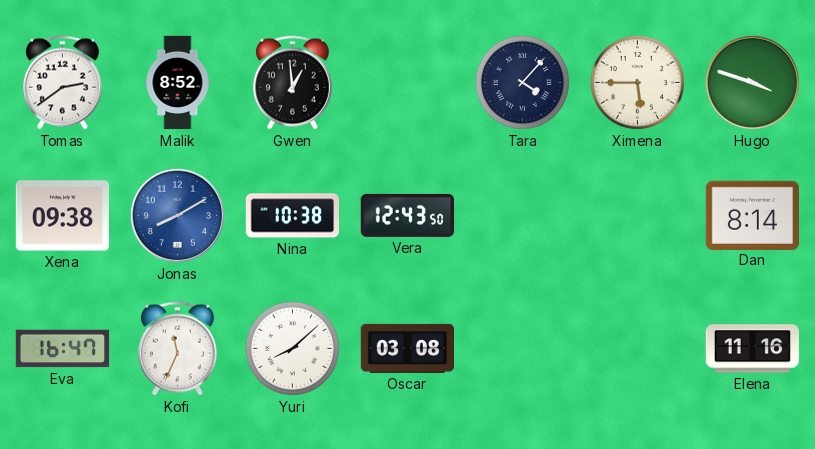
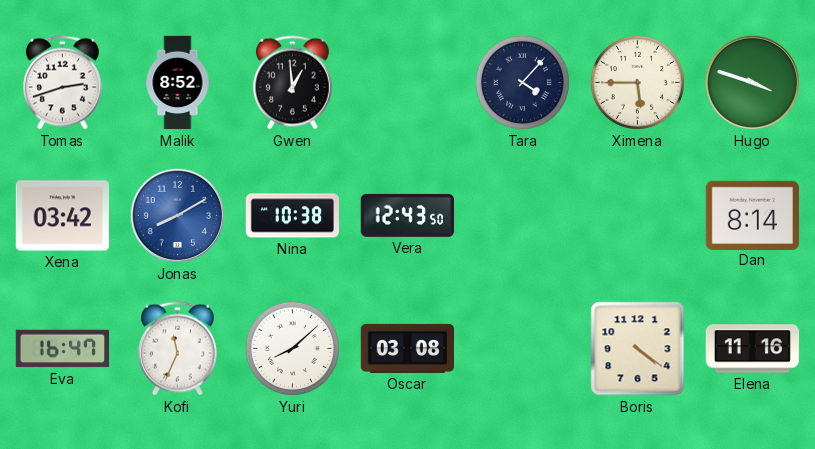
Tomas: 2:39 -> 2:42
Xena: 09:38 -> 03:42
Boris: none -> 4:21
